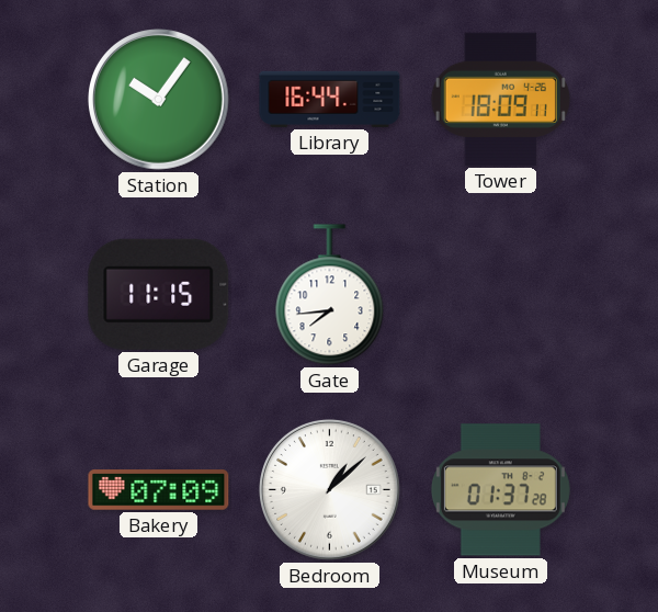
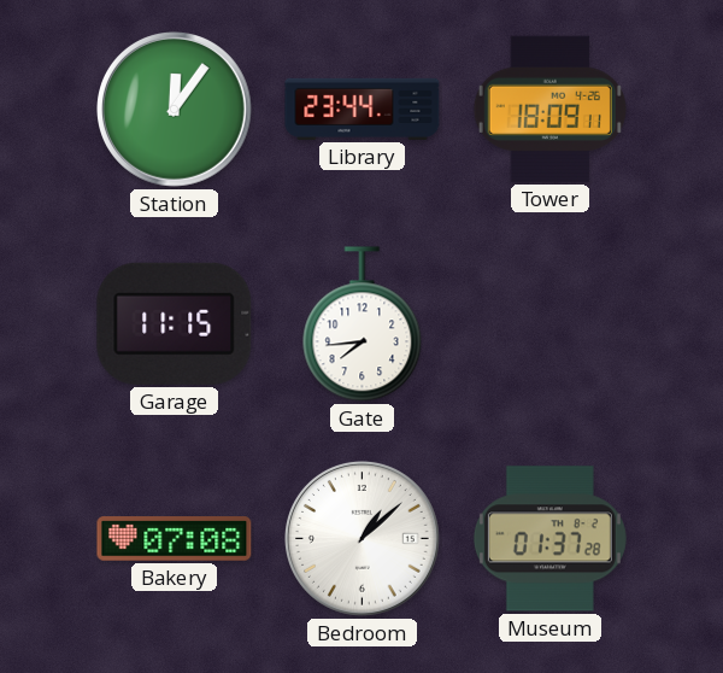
Station: 10:06 -> 12:06
Library: 16:44 -> 23:44
Bakery: 07:09 -> 07:08
